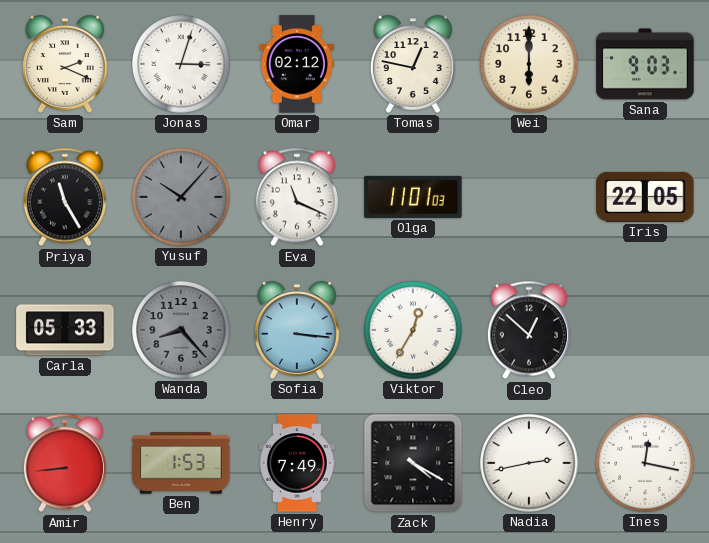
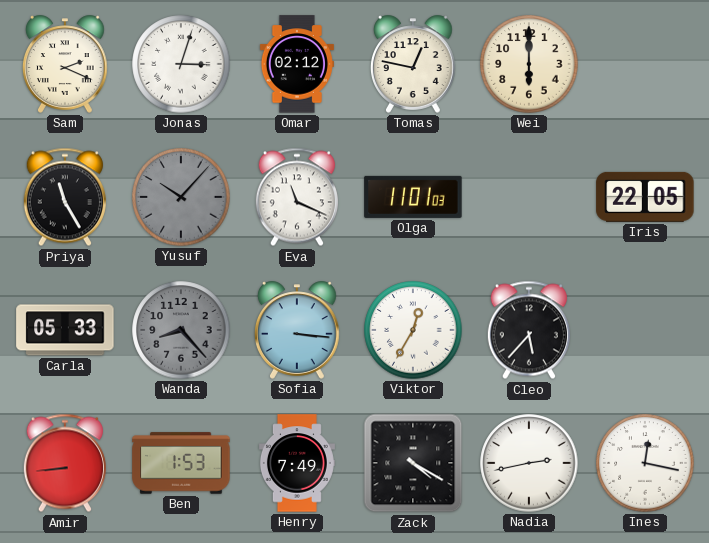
Sana: 9:03 -> none
Cleo: 12:52 -> 5:37
